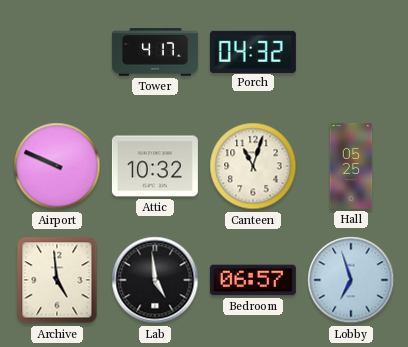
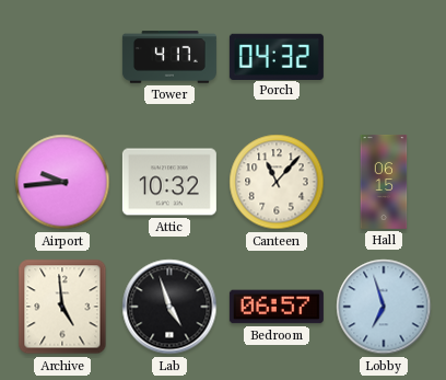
Airport: 9:49 -> 9:44
Canteen: 11:03 -> 11:07
Hall: 05:25 -> 06:15
Lab: 4:59 -> 4:57
